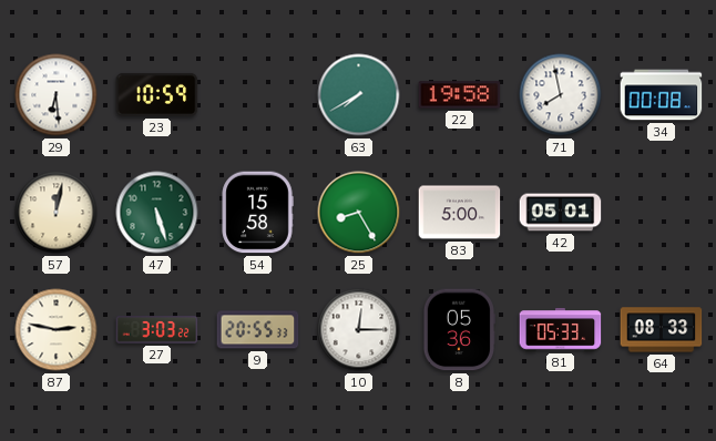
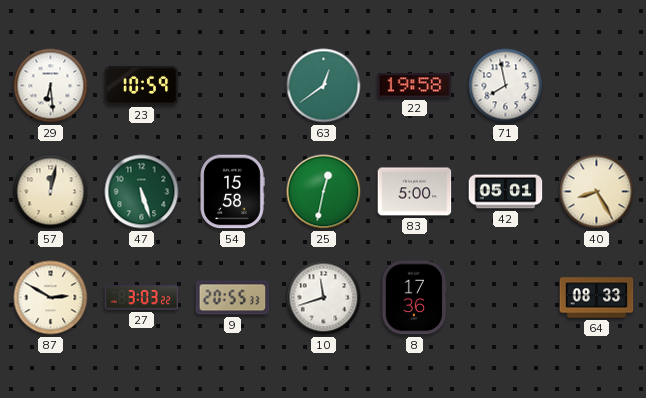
63: 7:40 -> 12:39
34: 00:08 -> none
25: 8:25 -> 12:32
40: none -> 8:25
87: 2:47 -> 2:50
10: 12:15 -> 11:42
8: 05:36 -> 17:36
81: 05:33 -> none
